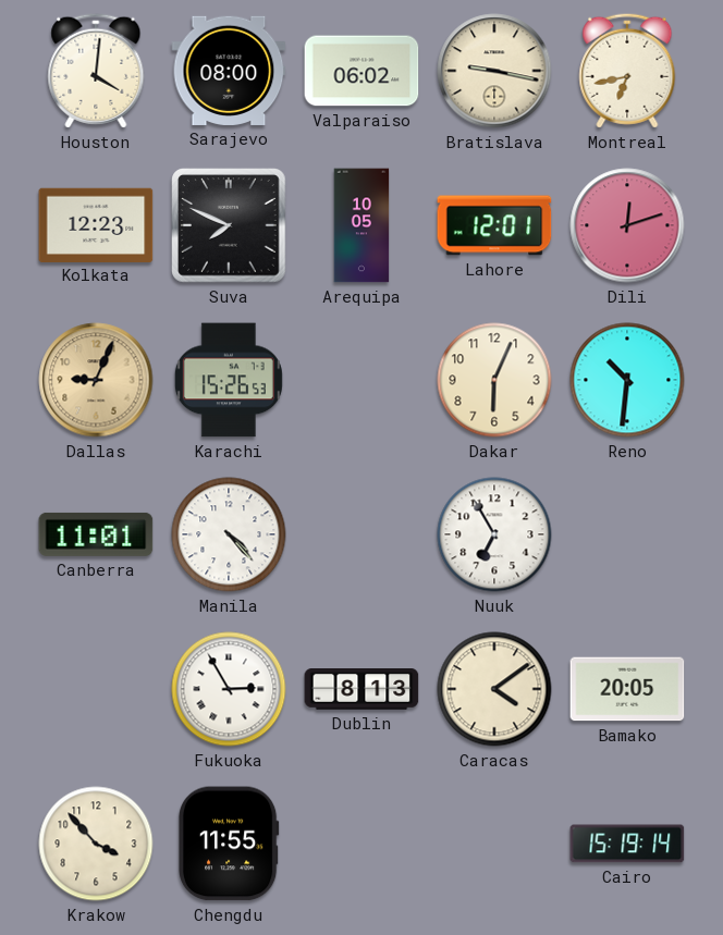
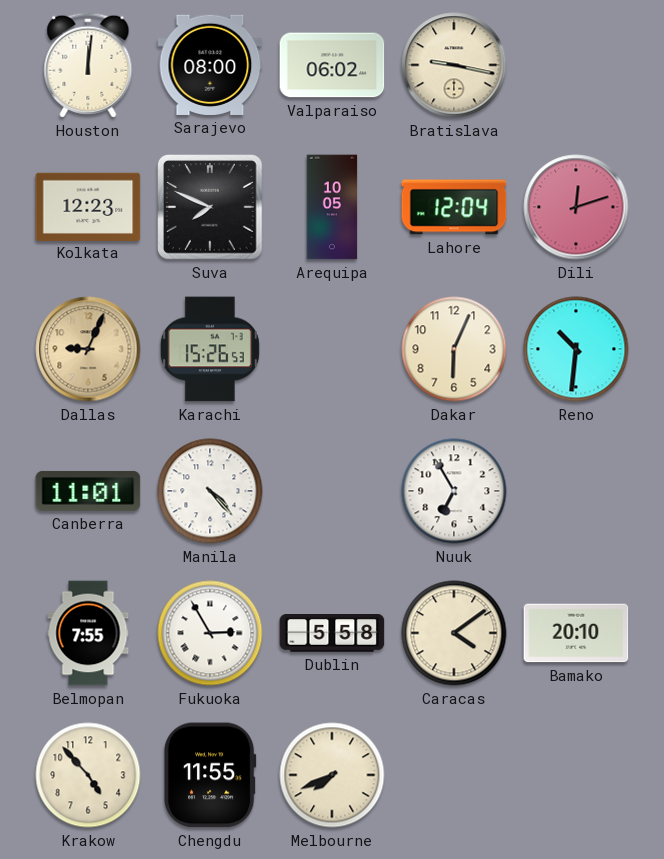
Houston: 4:01 -> 12:01
Montreal: 6:43 -> none
Lahore: 12:01 -> 12:04
Belmopan: none -> 7:55
Dublin: 8:13 -> 5:58
Bamako: 20:05 -> 20:10
Krakow: 3:53 -> 4:53
Melbourne: none -> 7:41
Cairo: 15:19 -> none
